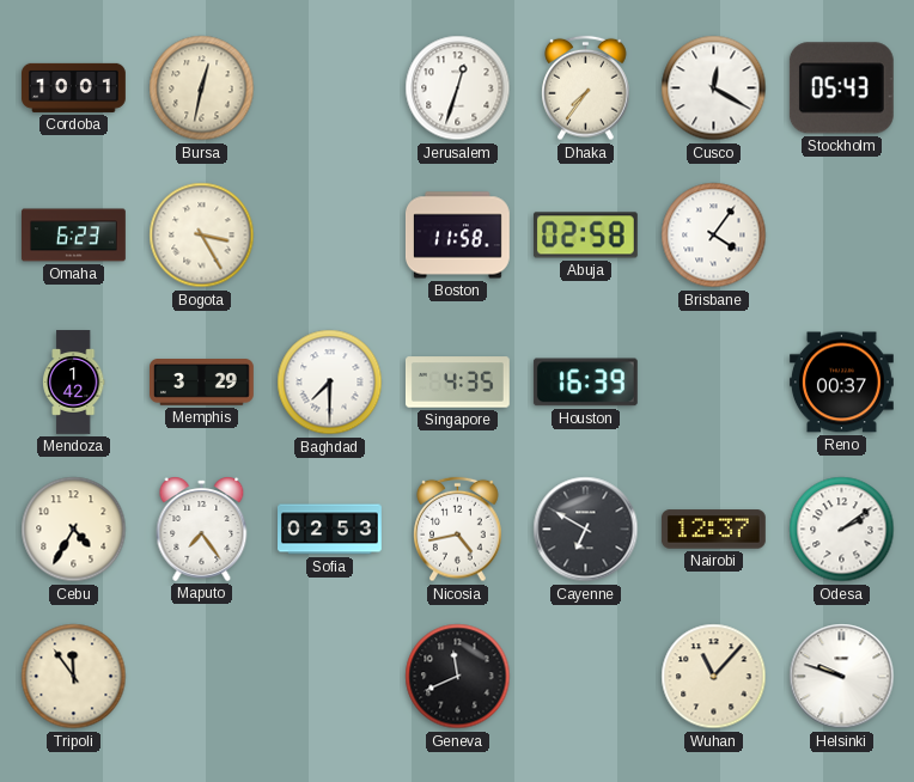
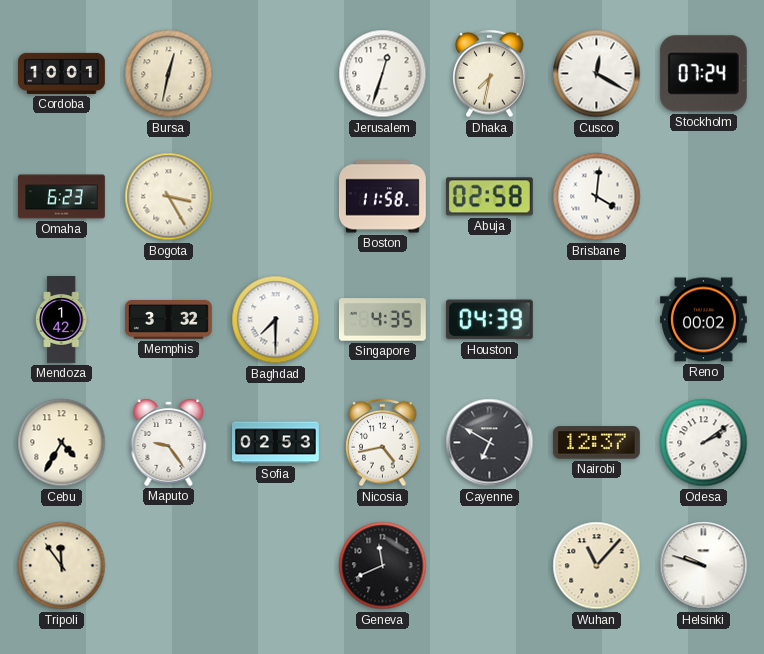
Dhaka: 7:36 -> 7:32
Stockholm: 05:43 -> 07:24
Brisbane: 4:06 -> 4:01
Memphis: 3:29 -> 3:32
Houston: 16:39 -> 04:39
Reno: 00:37 -> 00:02
Maputo: 7:24 -> 9:24
